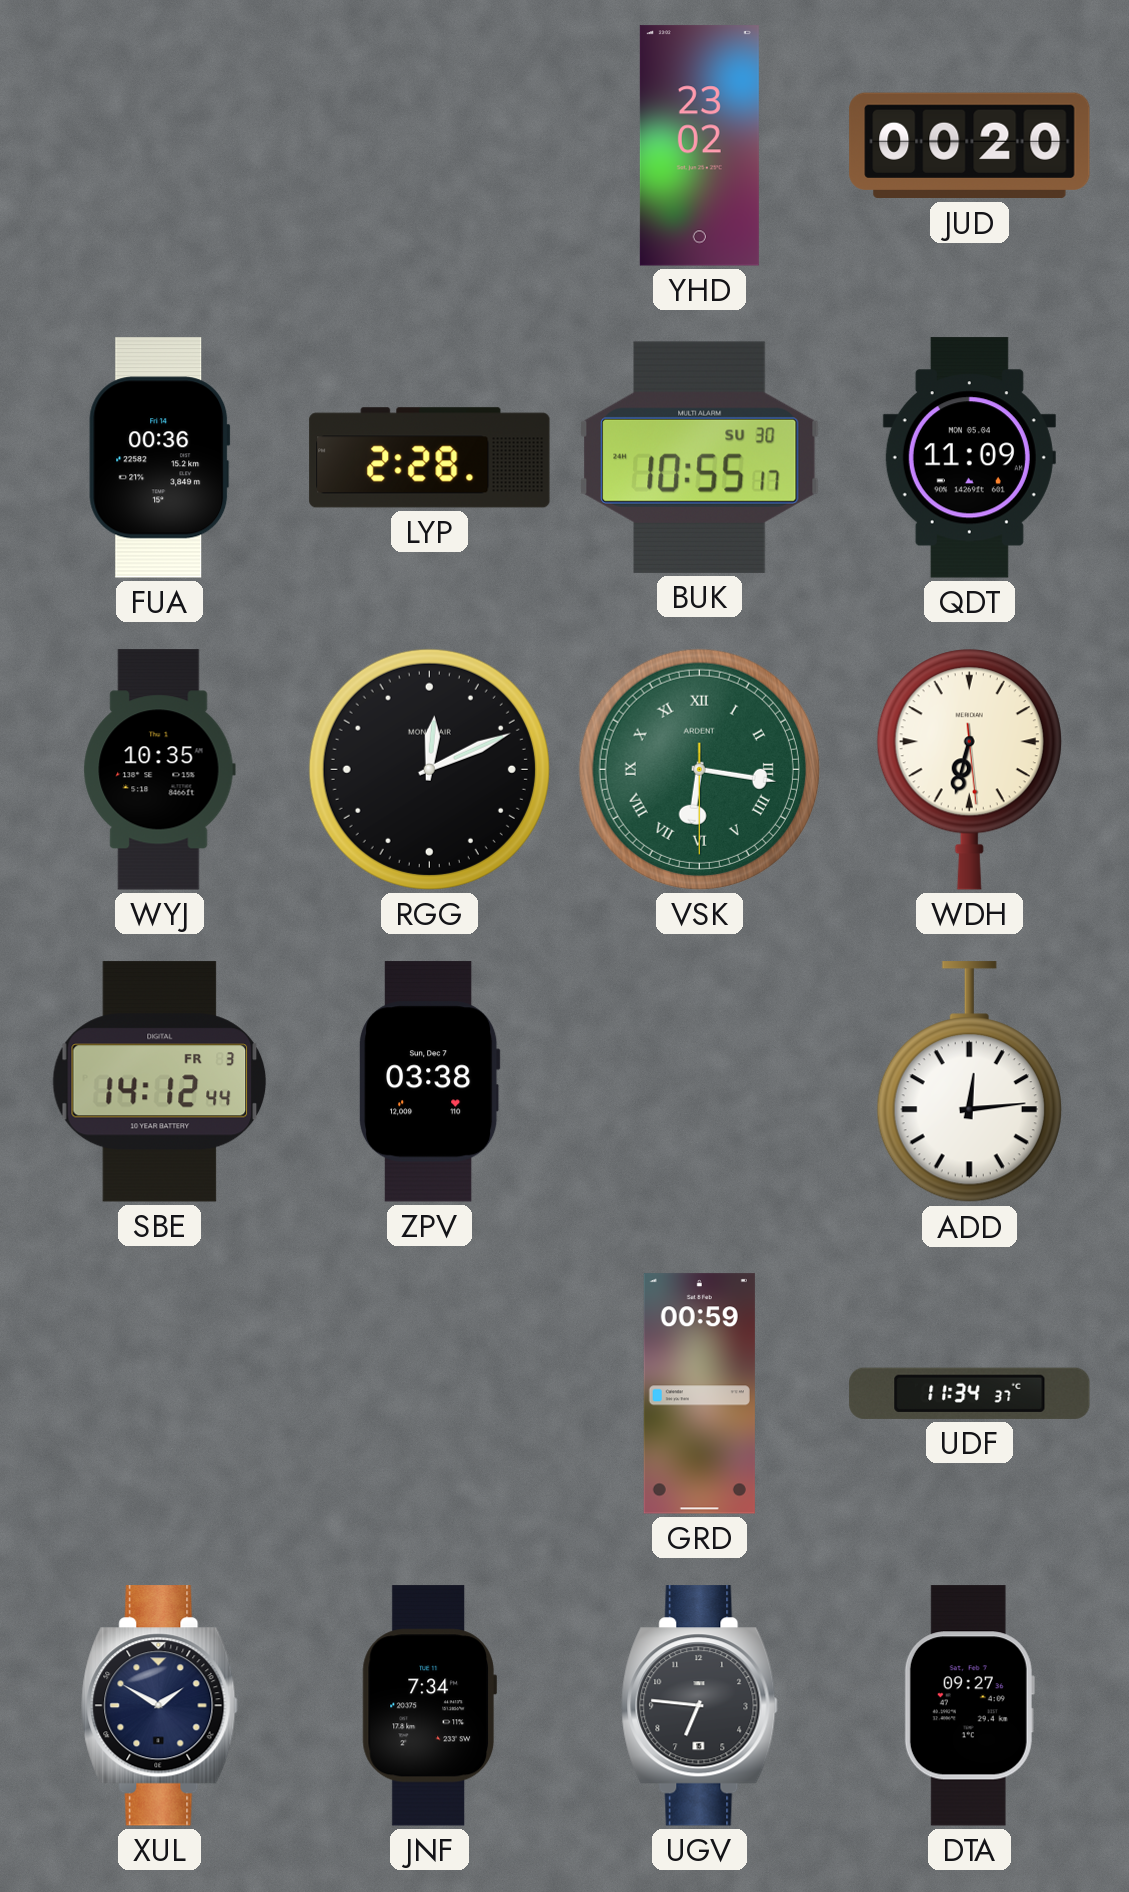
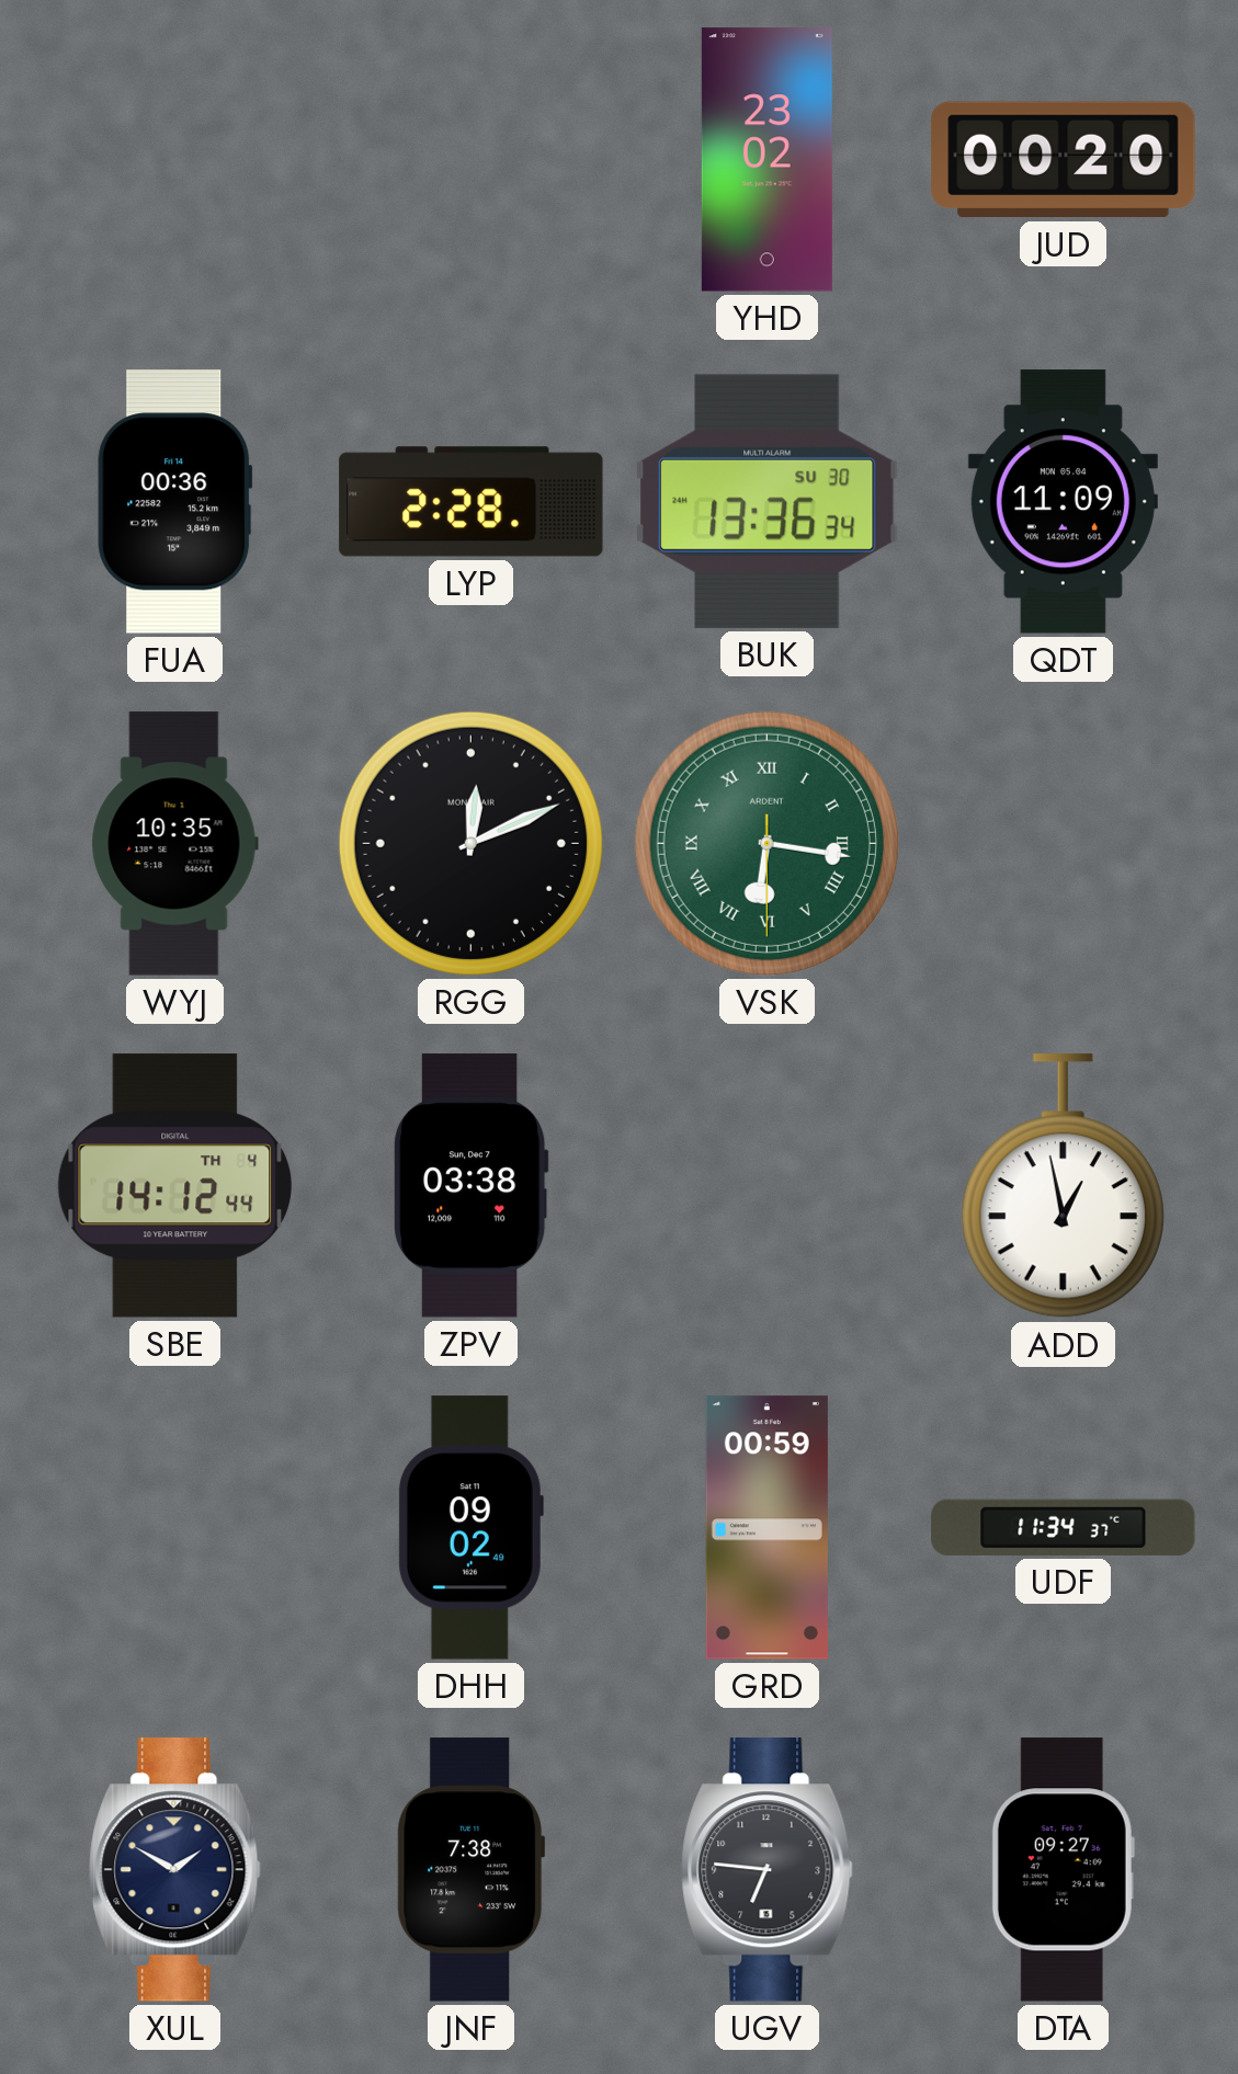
BUK: 10:55 -> 13:36
WDH: 6:32 -> none
SBE date: FR 3 -> TH 4
ADD: 12:14 -> 12:58
DHH: none -> 09:02
JNF: 7:34 -> 7:38
